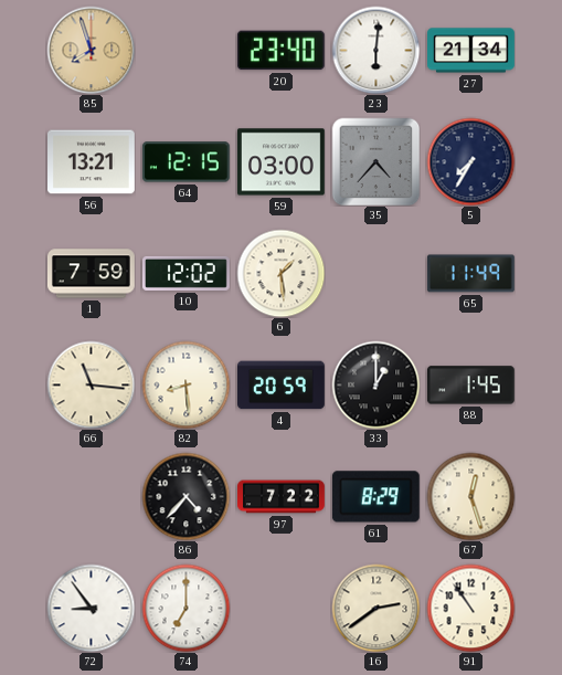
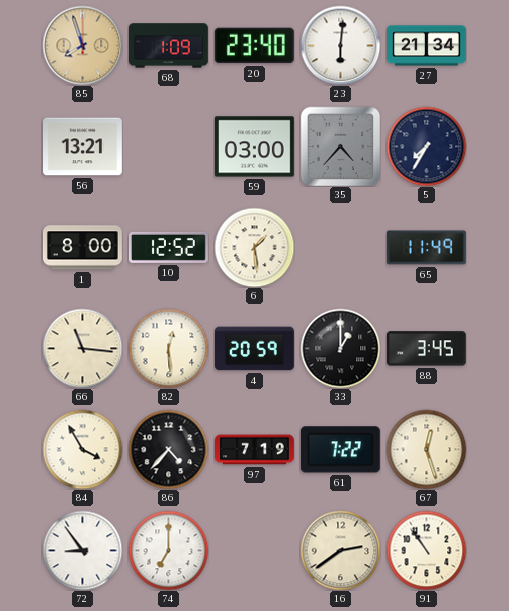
68: none -> 1:09
64: 12:15 -> none
1: 7:59 -> 8:00
10: 12:02 -> 12:52
82: 8:29 -> 12:29
88: 1:45 -> 3:45
84: none -> 3:55
97: 7:22 -> 7:19
61: 8:29 -> 7:22
